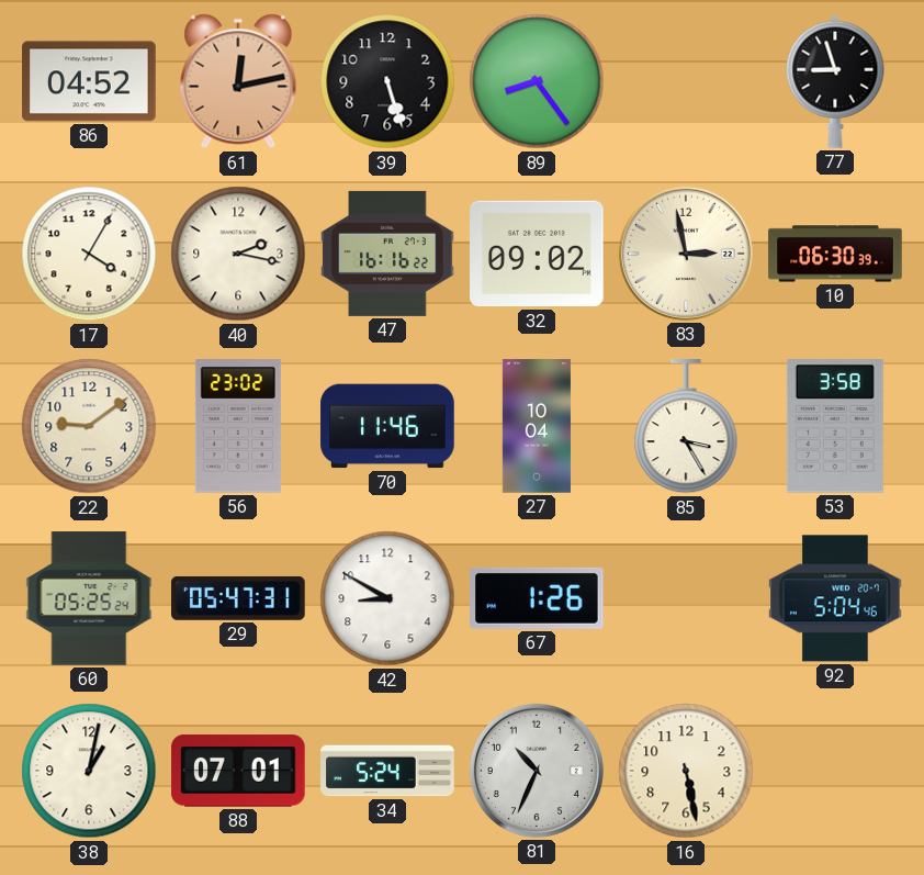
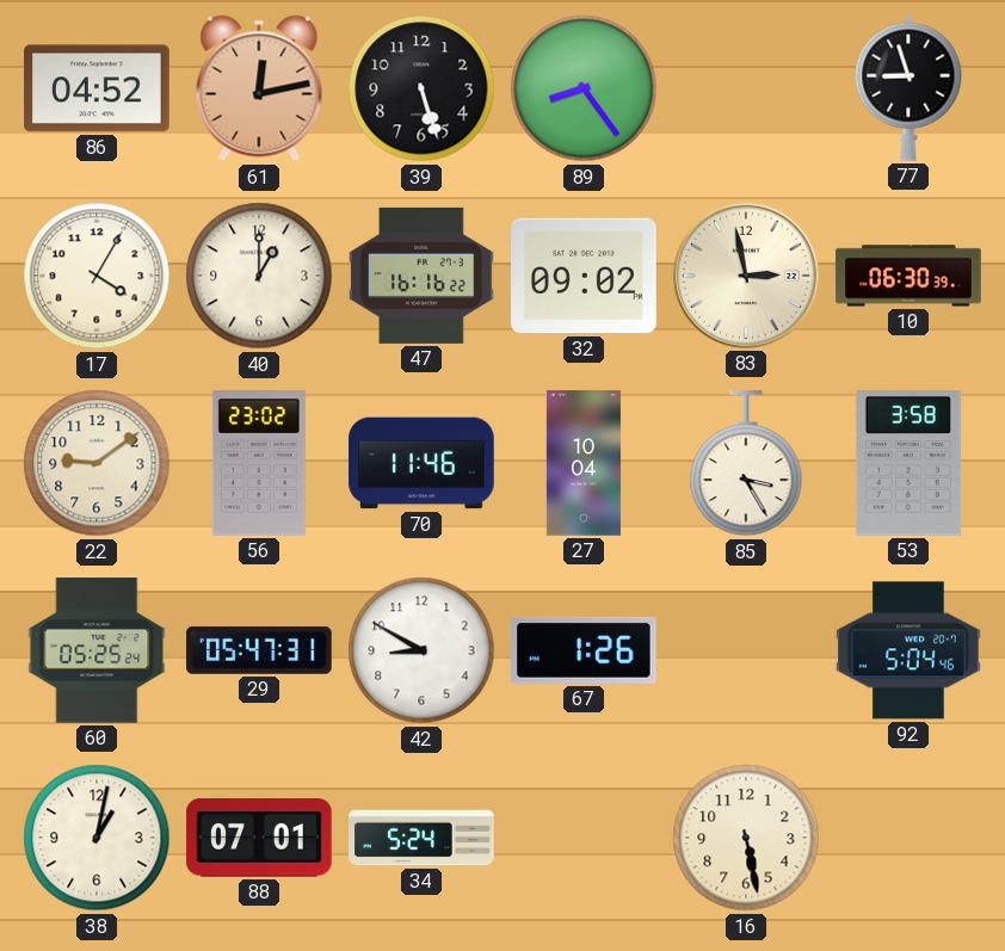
40: 2:17 -> 1:00
81: 10:34 -> none
